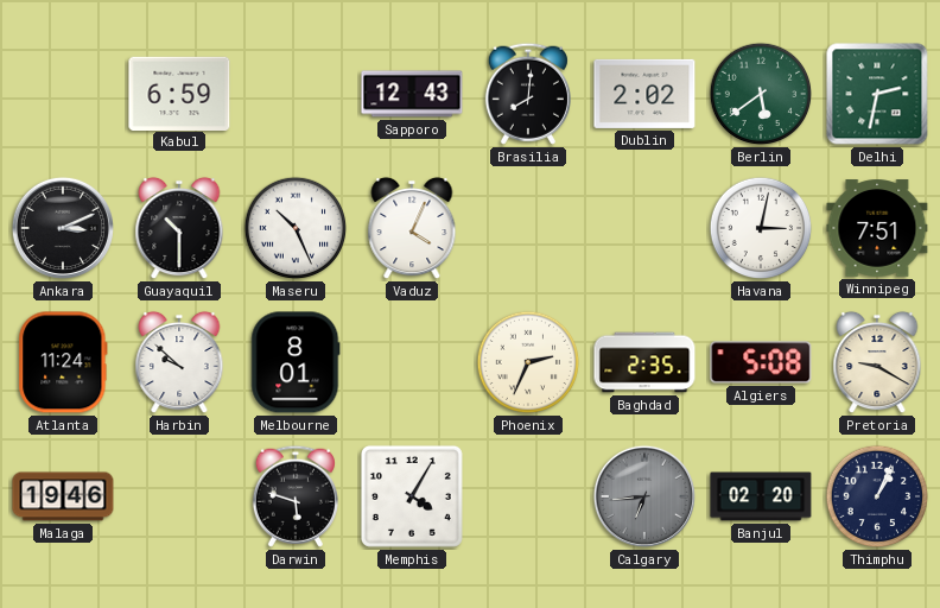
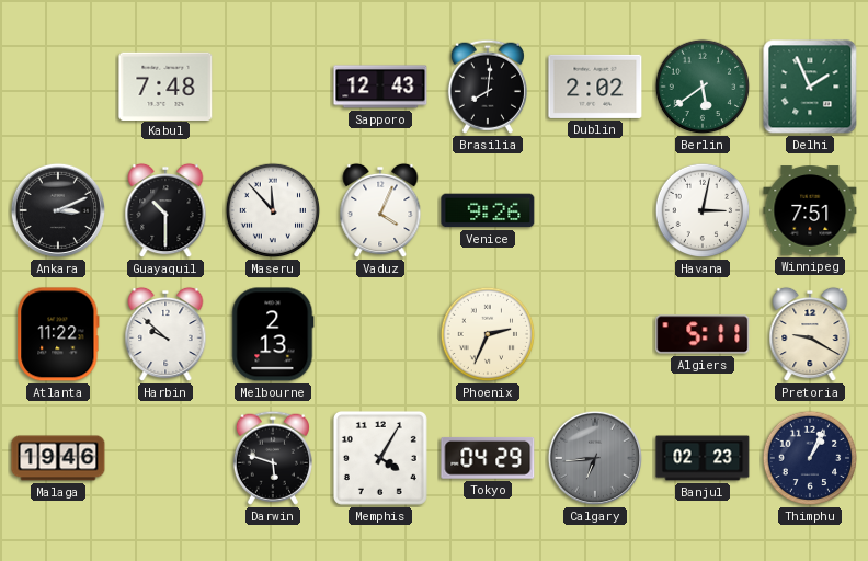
Kabul: 6:59 -> 7:48
Delhi: 2:32 -> 1:56
Maseru: 10:26 -> 11:53
Venice: none -> 9:26
Atlanta: 11:24 -> 11:22
Melbourne: 8:01 -> 2:13
Baghdad: 2:35 -> none
Algiers: 5:08 -> 5:11
Tokyo: none -> 04:29
Banjul: 02:20 -> 02:23
